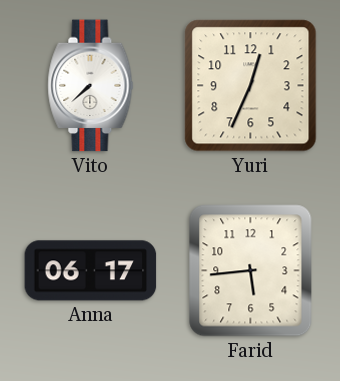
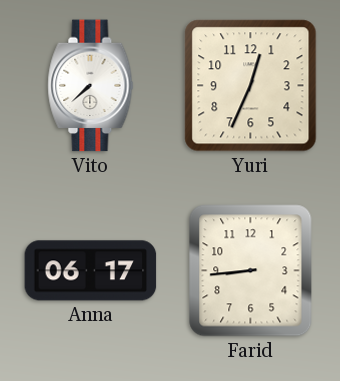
Farid: 5:44 -> 8:44
